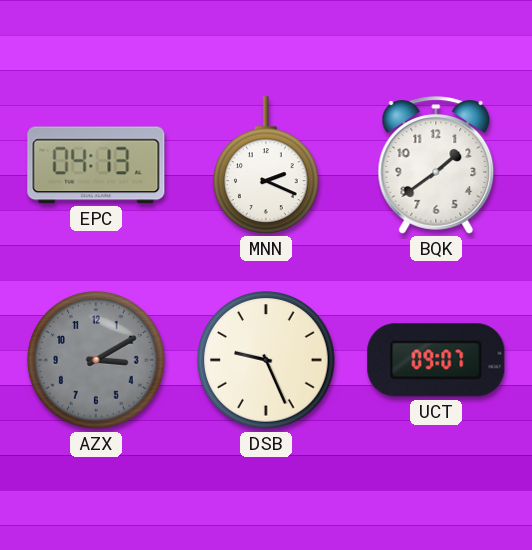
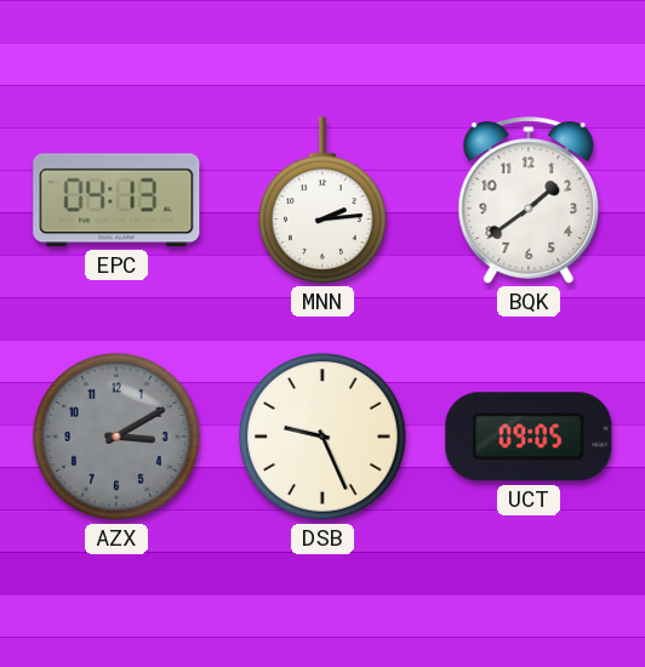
MNN: 2:19 -> 2:14
UCT: 09:07 -> 09:05
